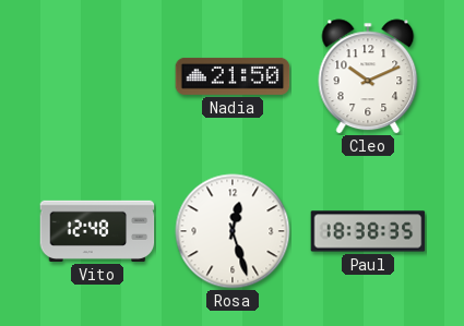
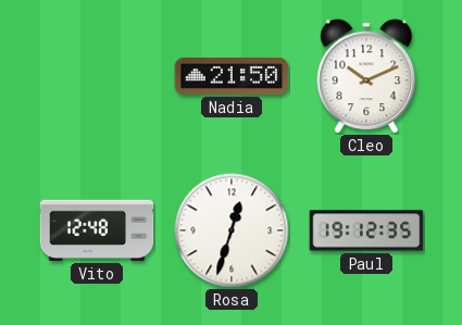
Rosa: 12:27 -> 12:33
Paul: 18:38 -> 19:12
